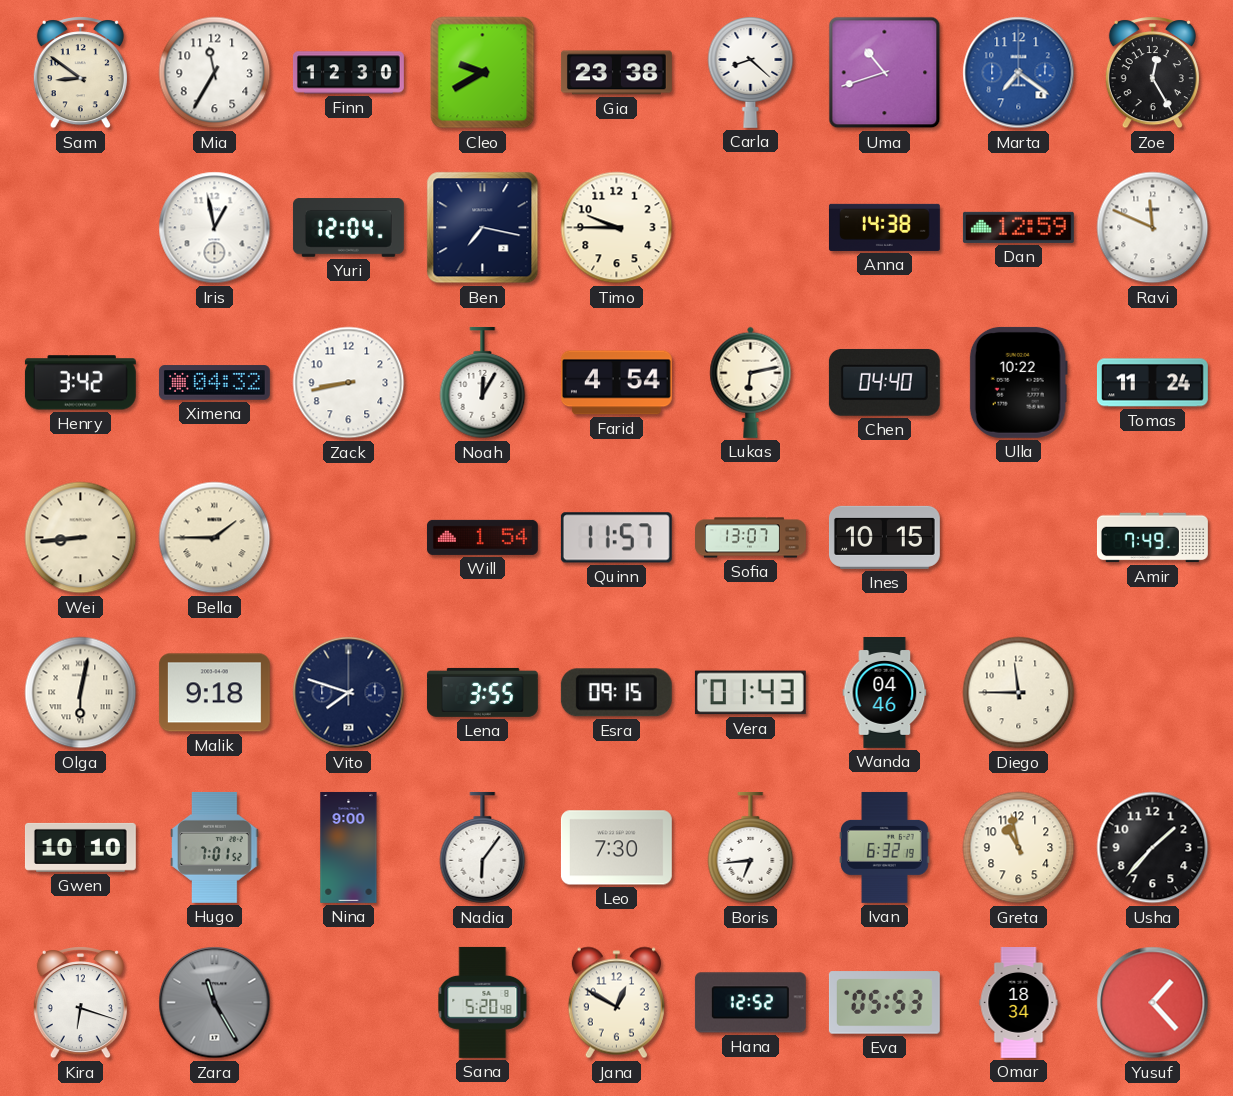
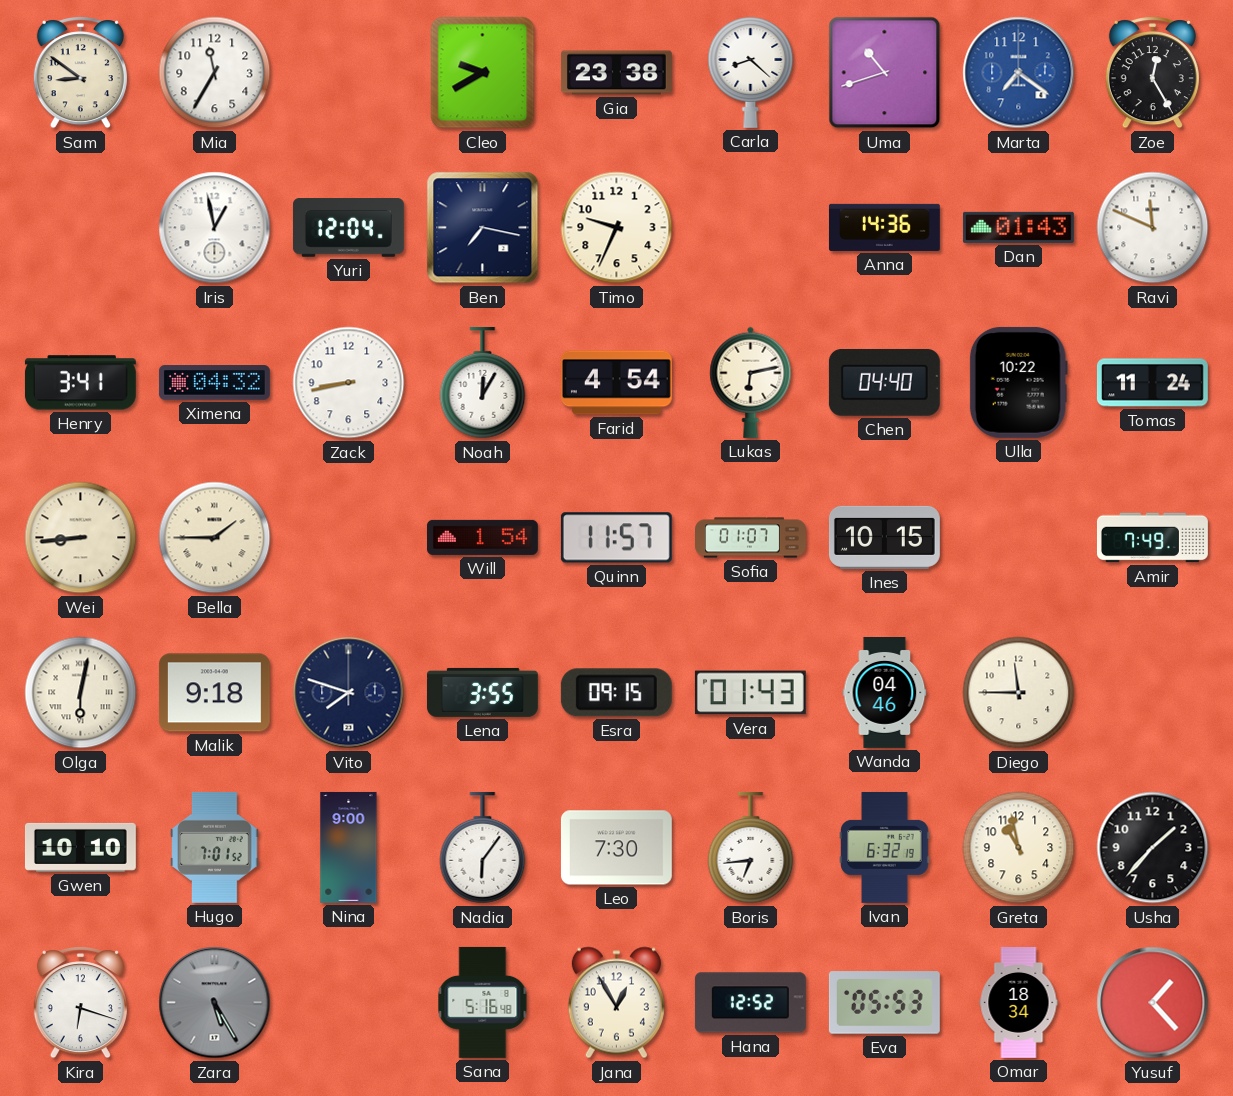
Finn: 12:30 -> none
Timo: 9:45 -> 9:34
Anna: 14:38 -> 14:36
Dan: 12:59 -> 01:43
Henry: 3:42 -> 3:41
Sofia: 13:07 -> 01:07
Zara: 11:25 -> 5:25
Sana: 5:20 -> 5:16
Jana: 12:50 -> 12:55
